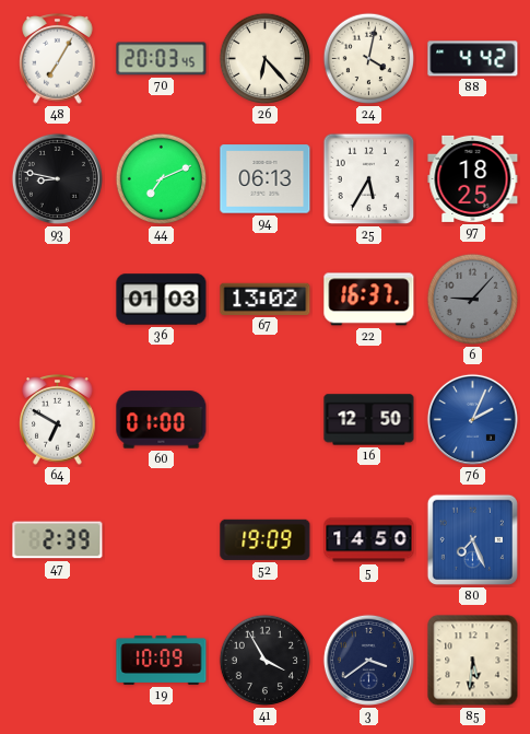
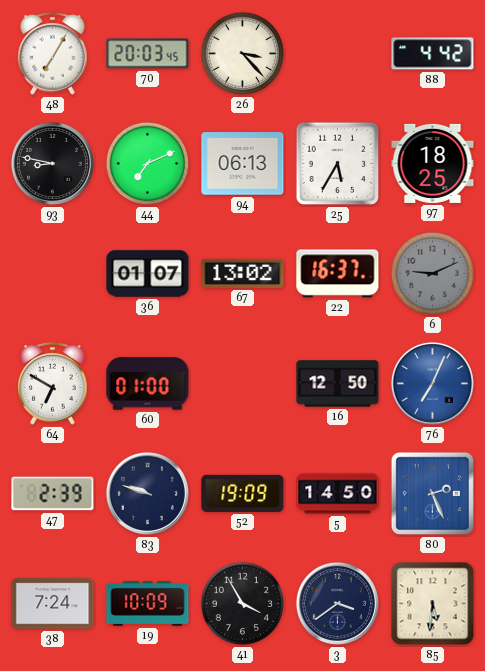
26: 6:23 -> 3:23
24: 4:02 -> none
36: 01:03 -> 01:07
6: 9:07 -> 9:11
76: 2:04 -> 7:04
83: none -> 9:48
80: 7:26 -> 2:26
38: none -> 7:24
